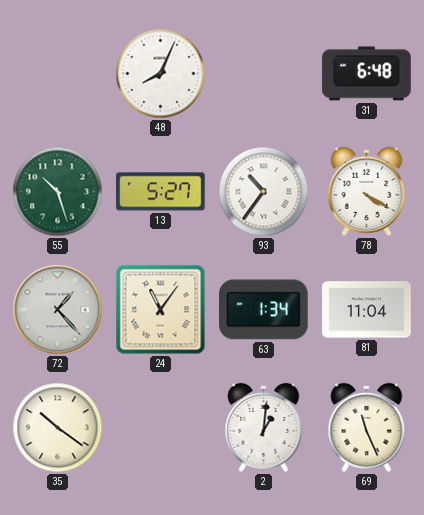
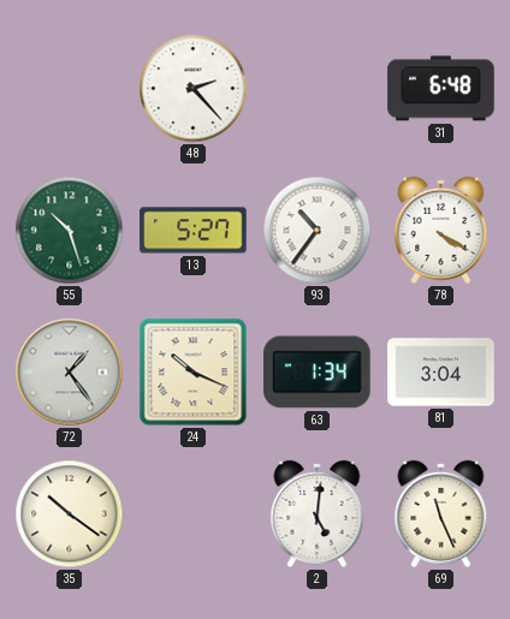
48: 8:04 -> 2:23
72: 1:23 -> 1:24
24: 11:06 -> 10:19
81: 11:04 -> 3:04
2: 1:01 -> 5:01
